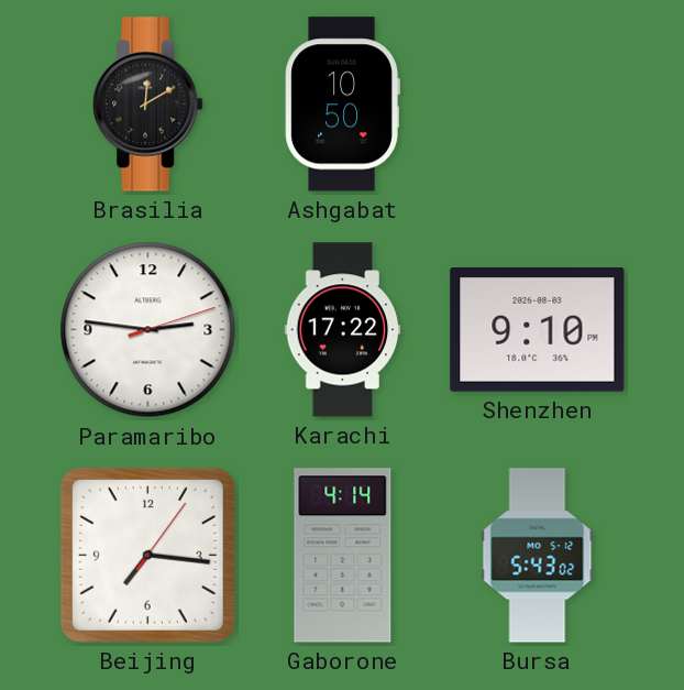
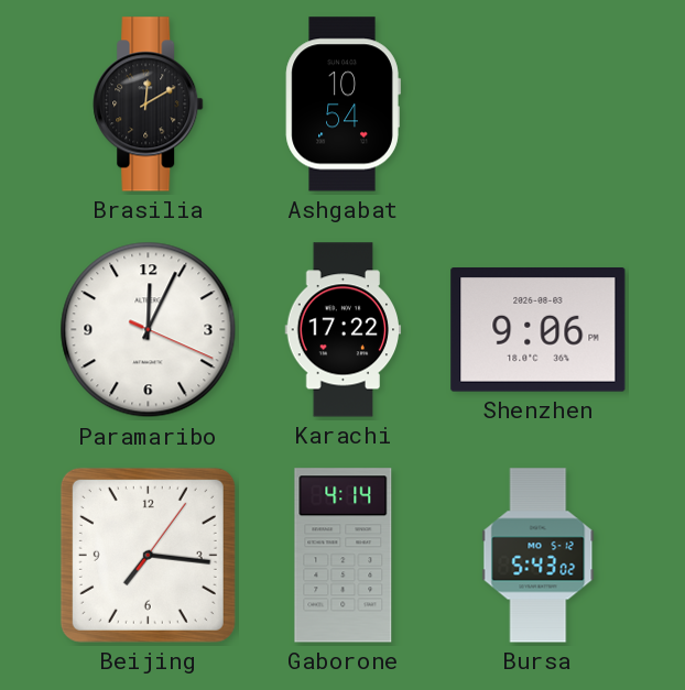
Ashgabat: 10:50 -> 10:54
Paramaribo: 2:46 -> 12:04
Shenzhen: 9:10 -> 9:06
